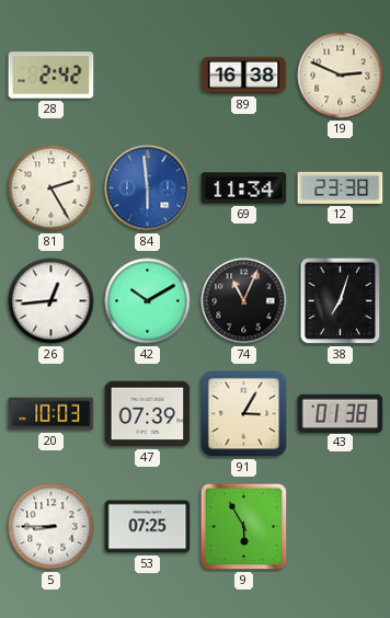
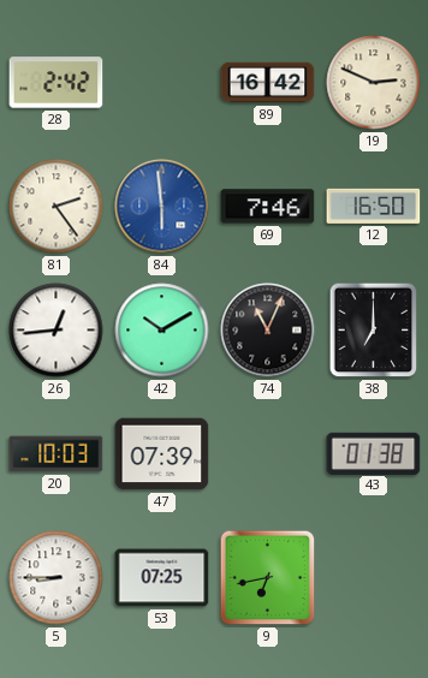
89: 16:38 -> 16:42
81: 2:25 -> 2:24
69: 11:34 -> 7:46
12: 23:38 -> 16:50
38: 7:03 -> 7:00
91: 3:05 -> none
9: 5:55 -> 6:43
